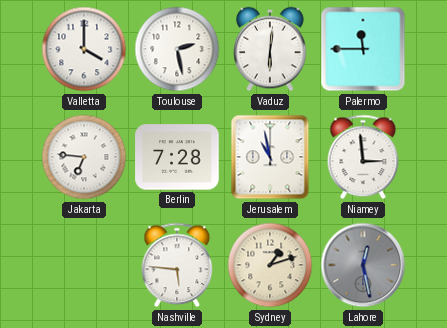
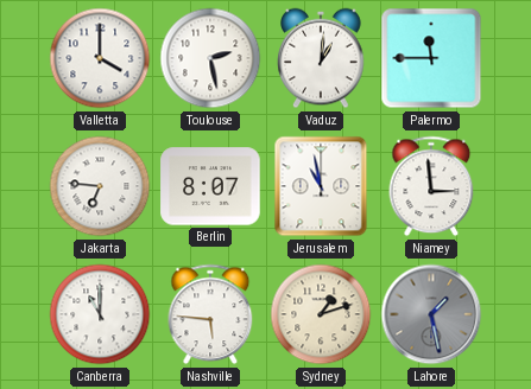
Vaduz: 6:01 -> 1:01
Berlin: 7:28 -> 8:07
Canberra: none -> 11:00
Lahore: 12:28 -> 1:28
